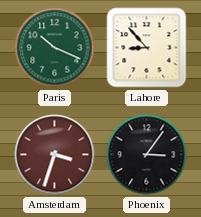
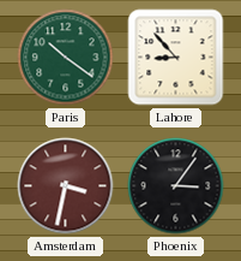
Paris: 10:19 -> 10:21
Amsterdam: 3:33 -> 3:32
